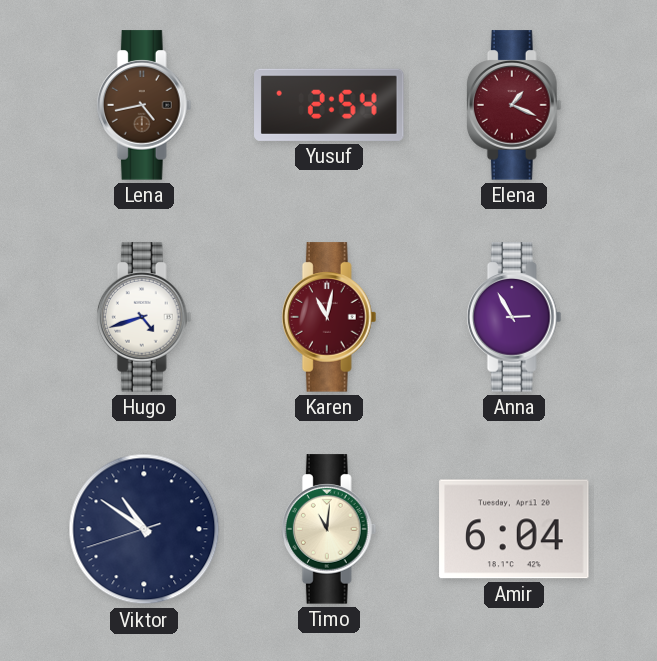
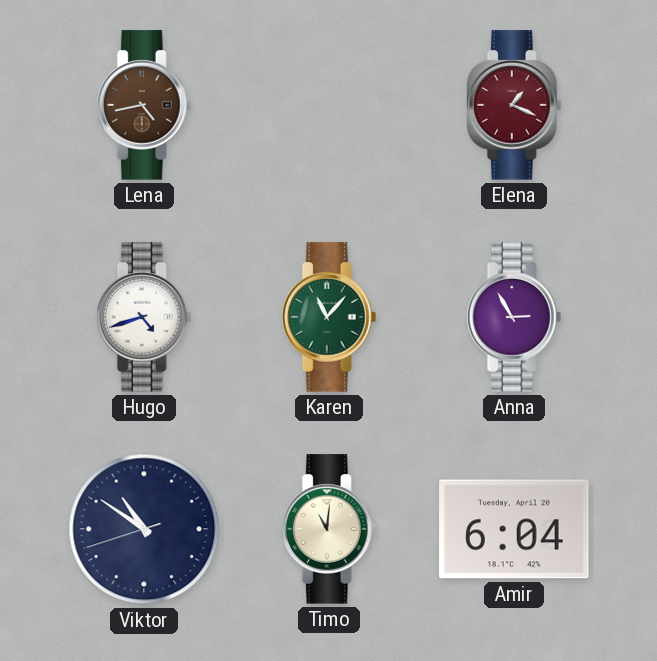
Yusuf: 2:54 -> none
Karen: 11:02 -> 11:07
Karen dial: burgundy -> green
